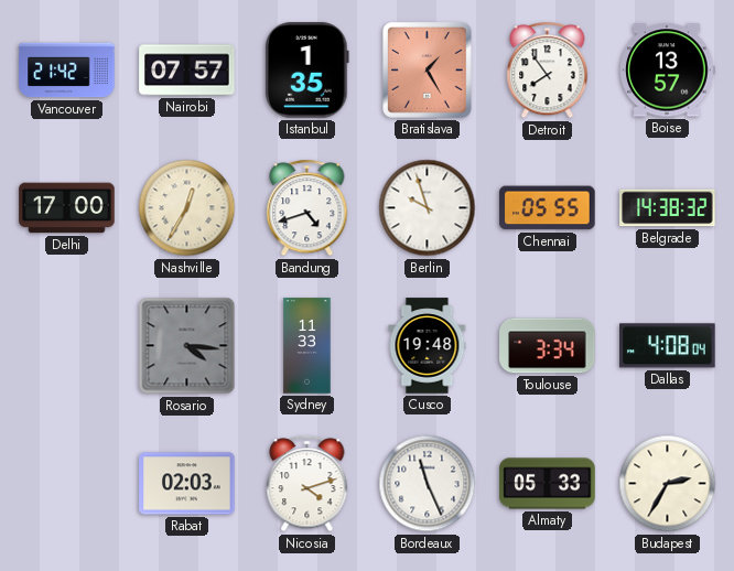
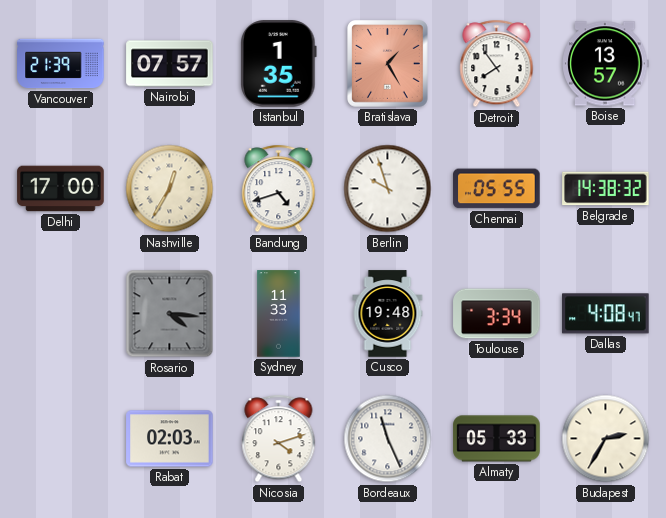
Vancouver: 21:42 -> 21:39
Dallas: 4:08:04 -> 4:08:47
